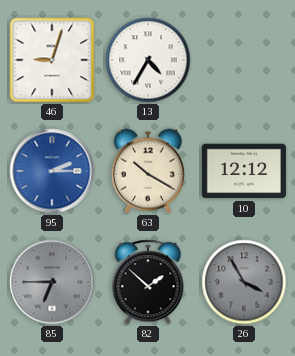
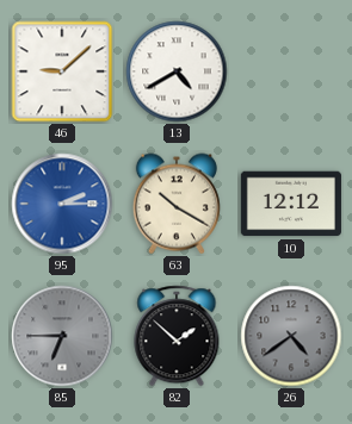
46: 9:03 -> 9:08
13: 4:35 -> 4:40
26: 3:55 -> 4:39
